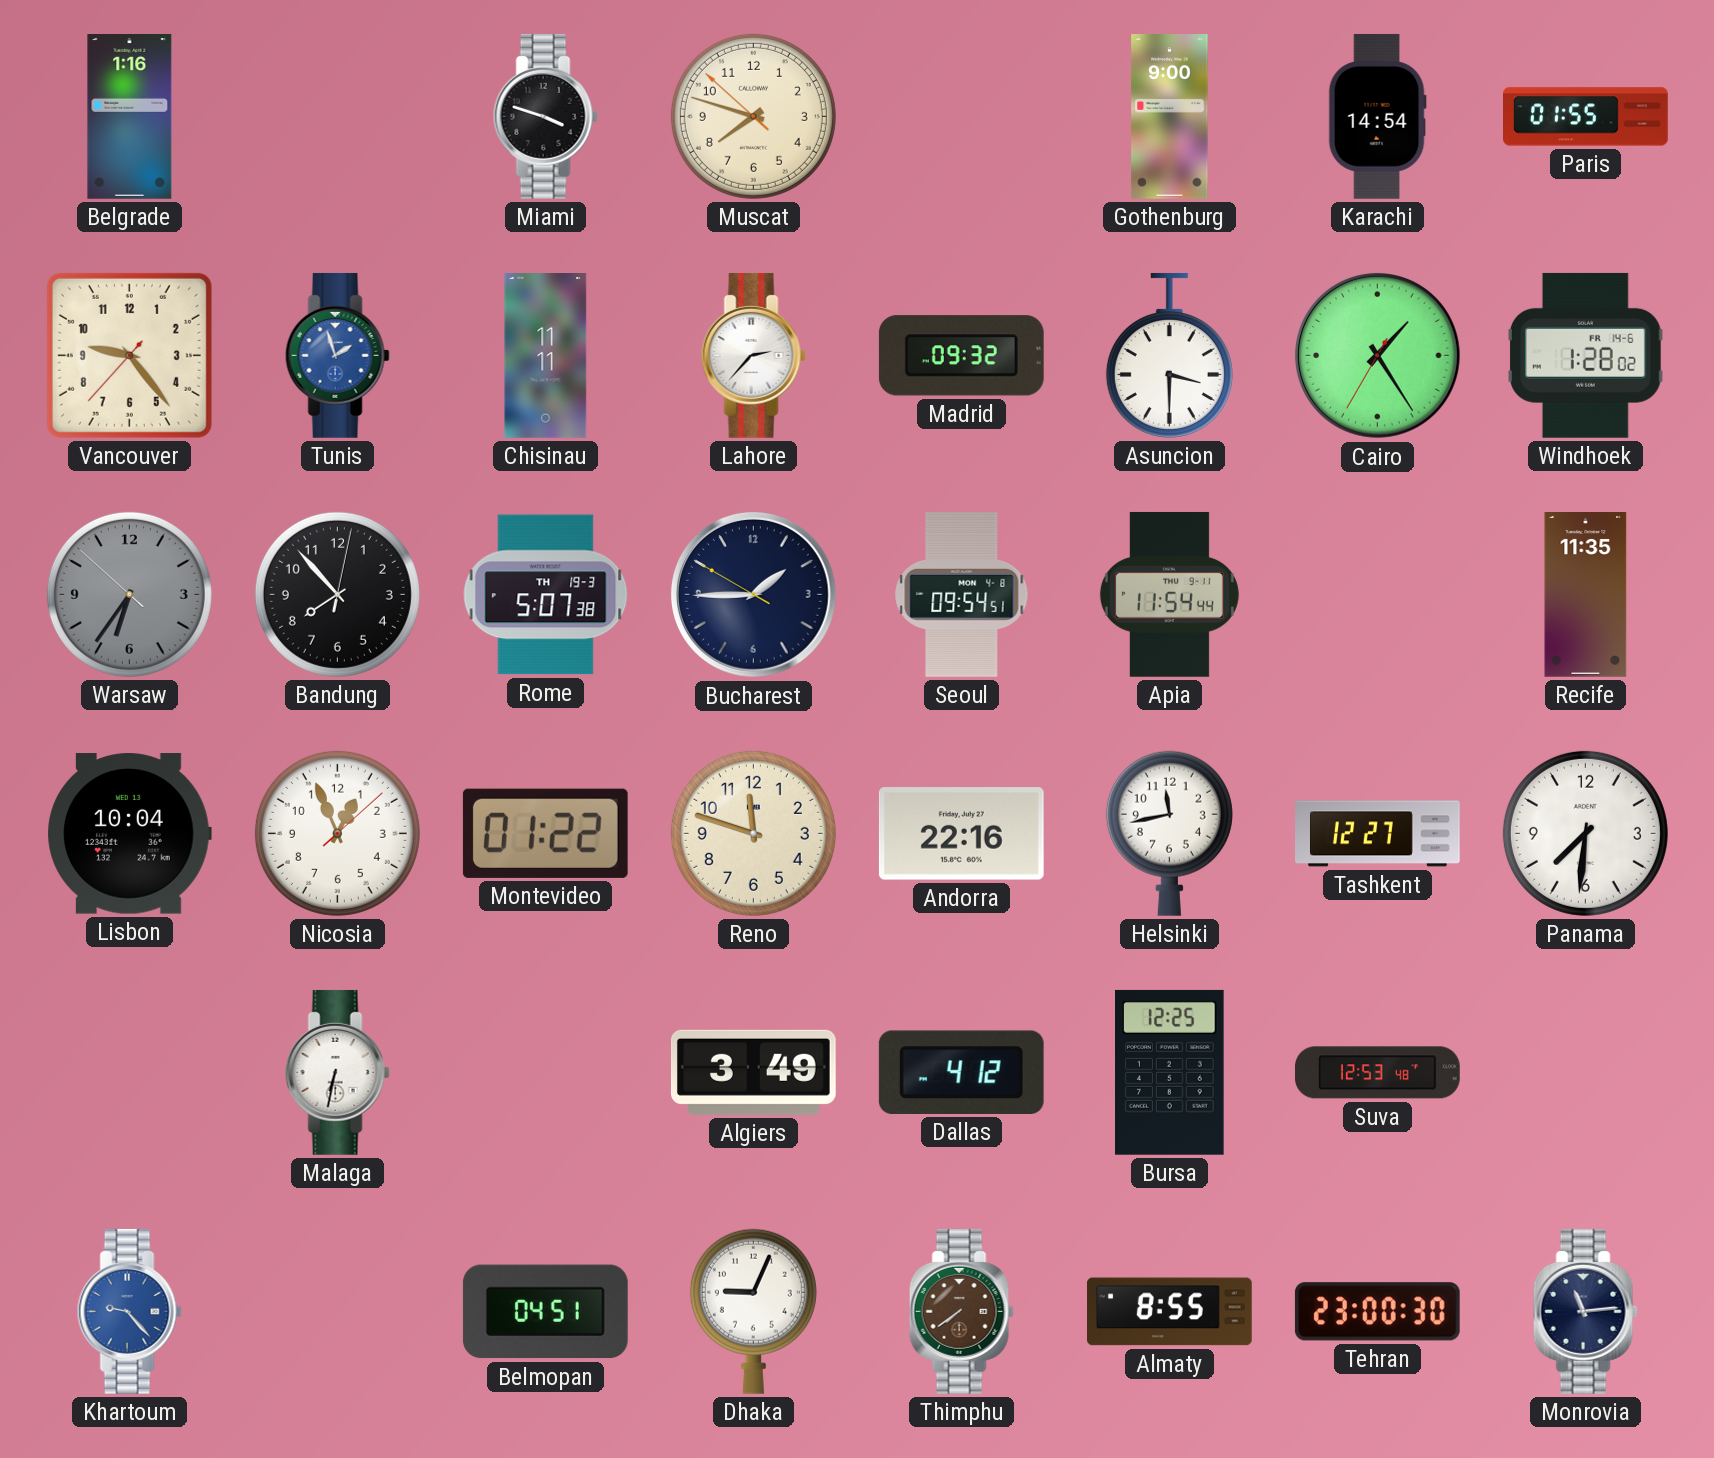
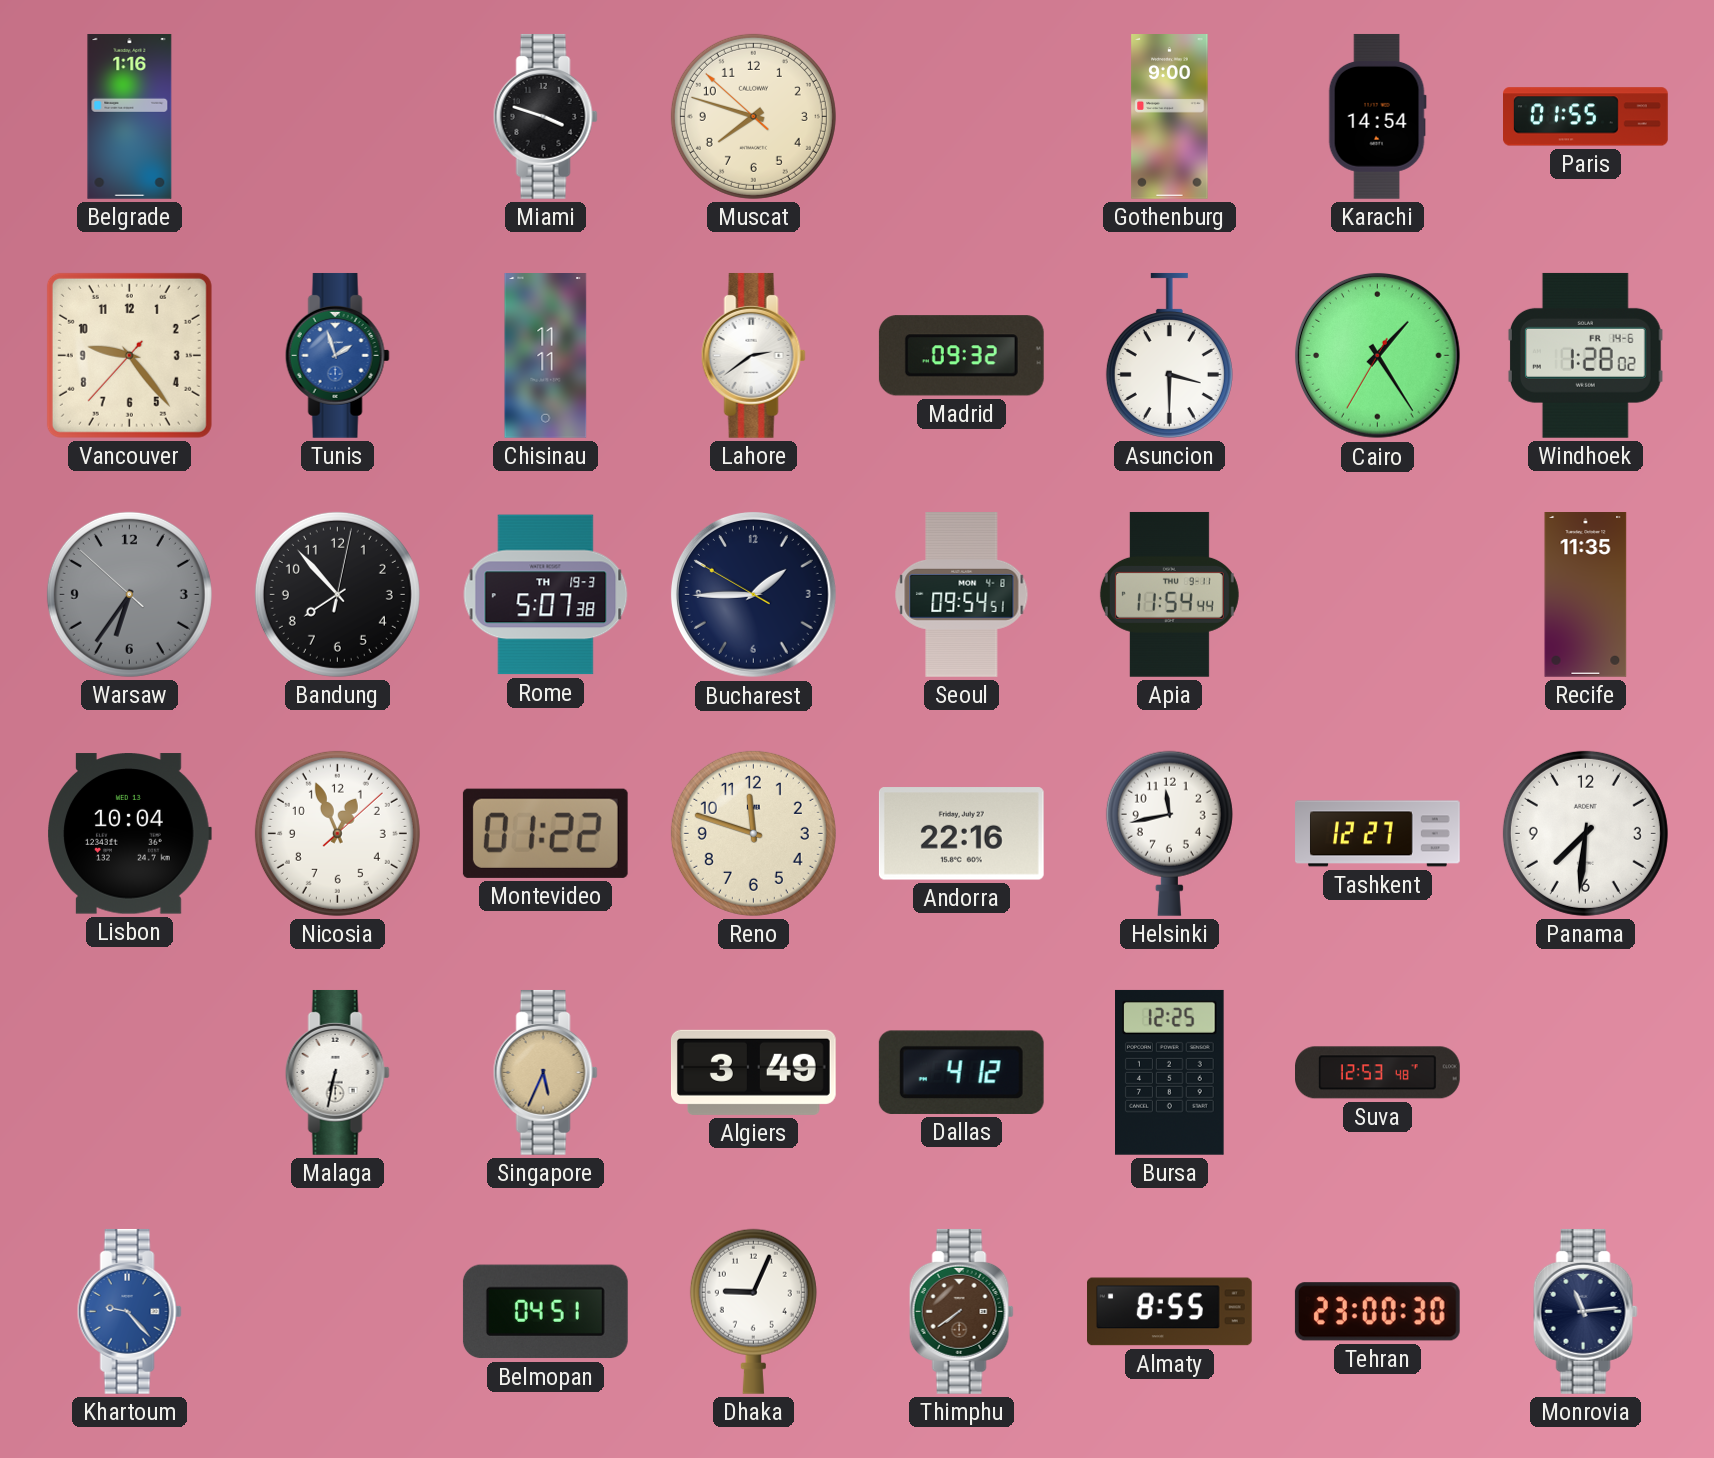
Lahore: 2:37 -> 2:39
Singapore: none -> 5:34
